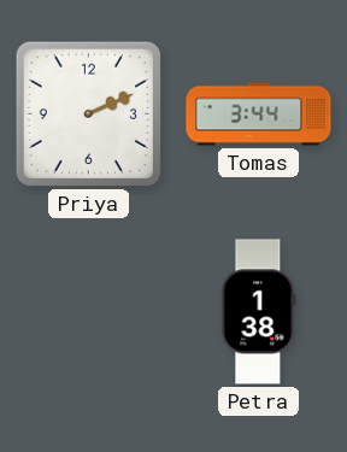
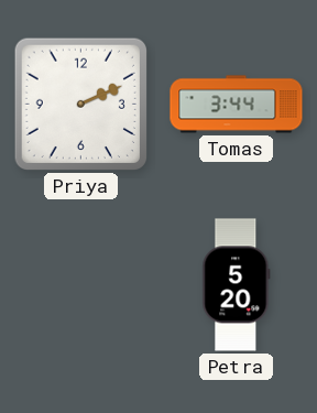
Petra: 1:38 -> 5:20
